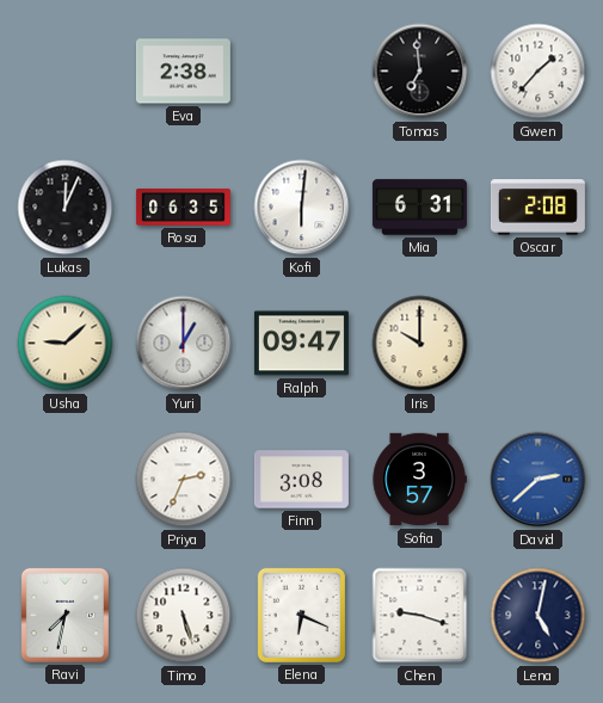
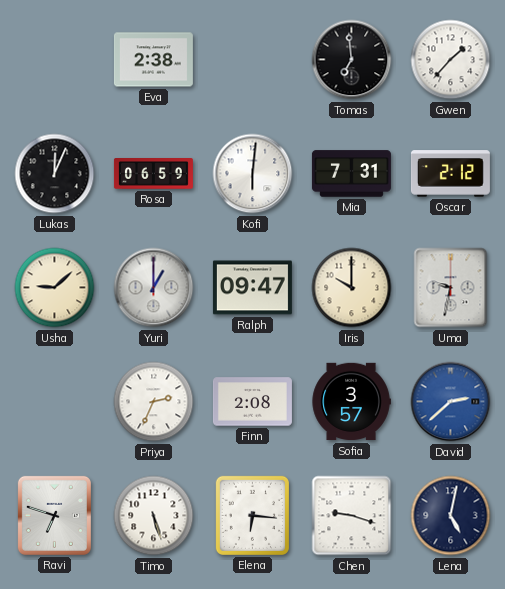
Rosa: 06:35 -> 06:59
Mia: 6:31 -> 7:31
Oscar: 2:08 -> 2:12
Uma: none -> 9:32
Finn: 3:08 -> 2:08
Ravi: 7:32 -> 6:48
Elena: 6:19 -> 6:16
